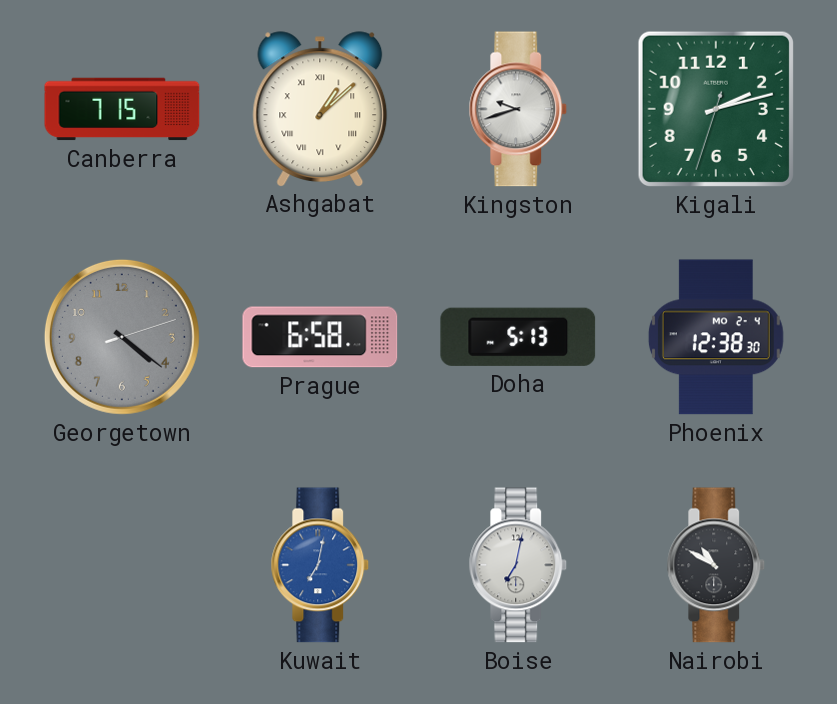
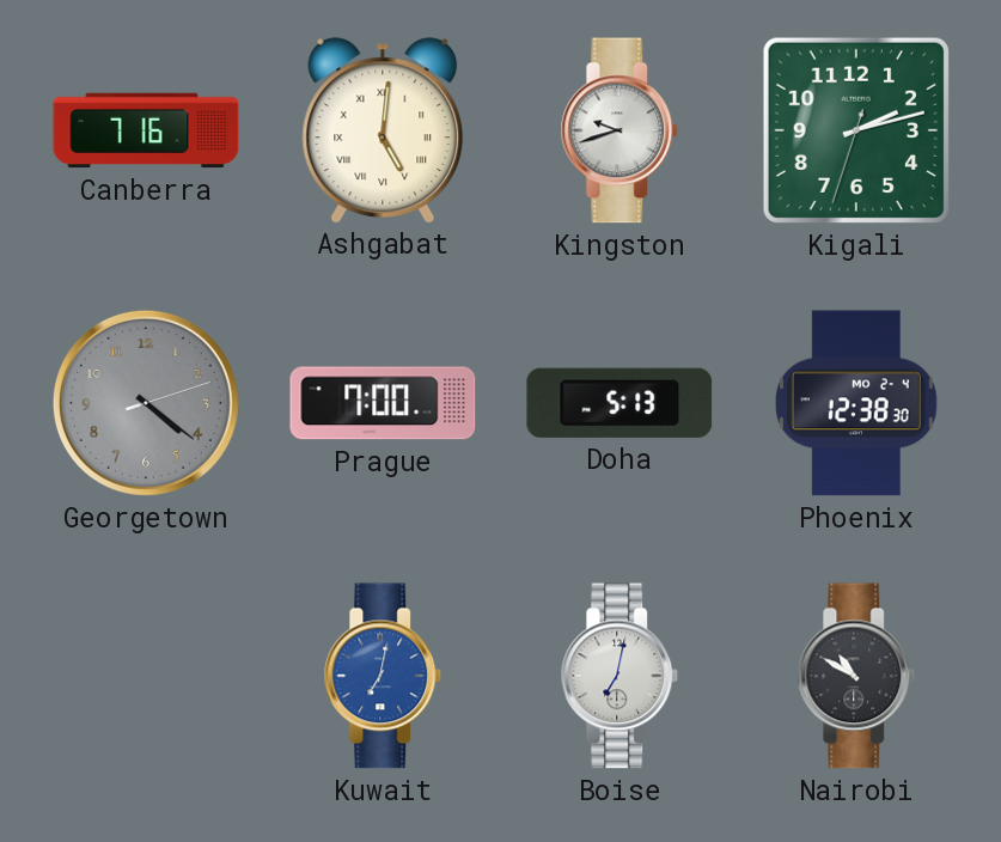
Canberra: 7:15 -> 7:16
Ashgabat: 1:08 -> 5:01
Prague: 6:58 -> 7:00
